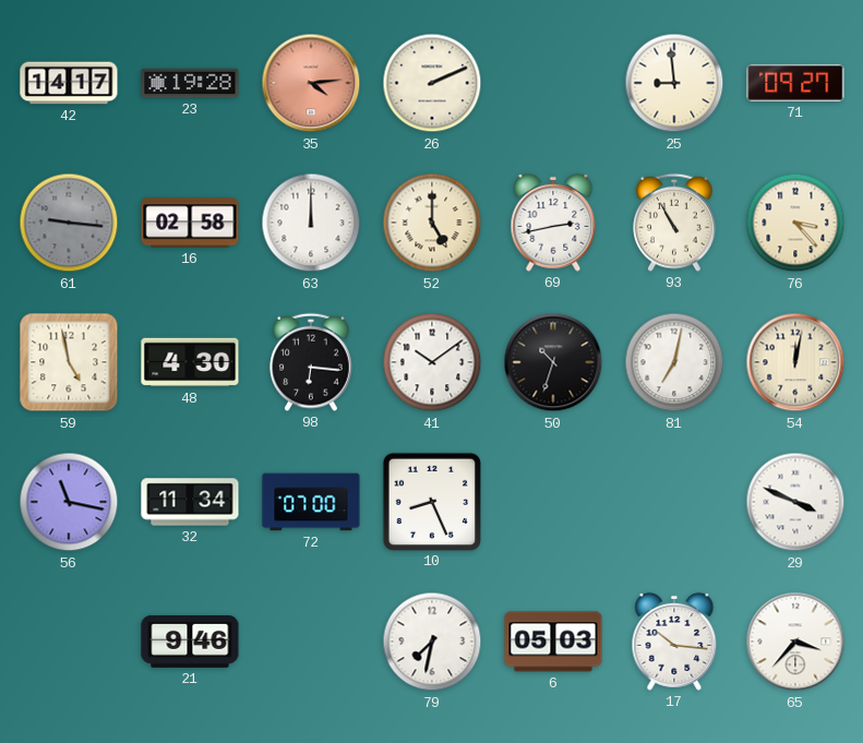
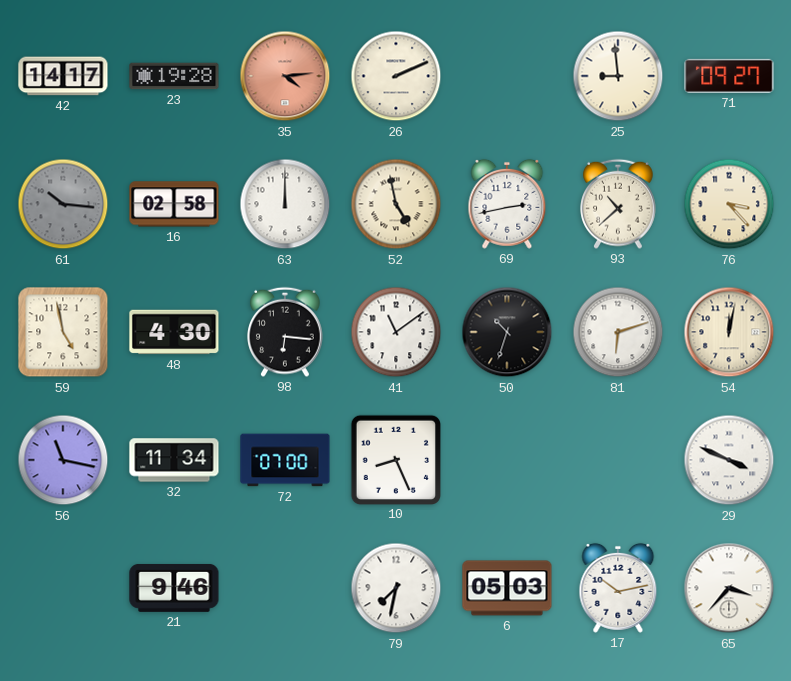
61: 9:16 -> 10:16
52: 5:00 -> 4:58
93: 10:55 -> 10:38
41: 10:09 -> 11:09
81: 7:02 -> 6:12
17: 10:16 -> 10:13
